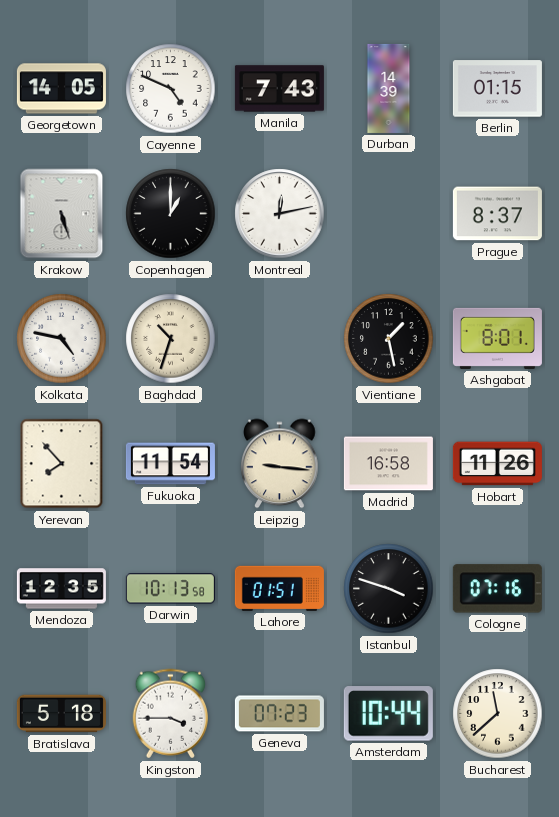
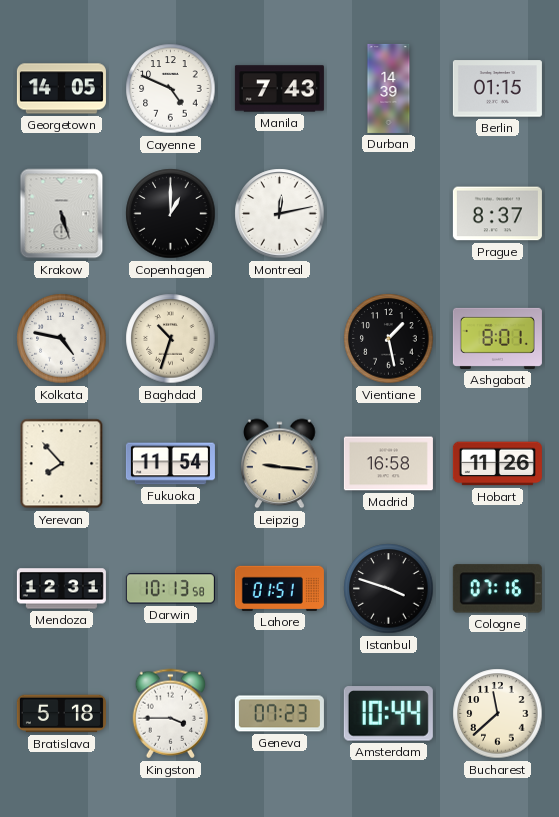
Mendoza: 12:35 -> 12:31
